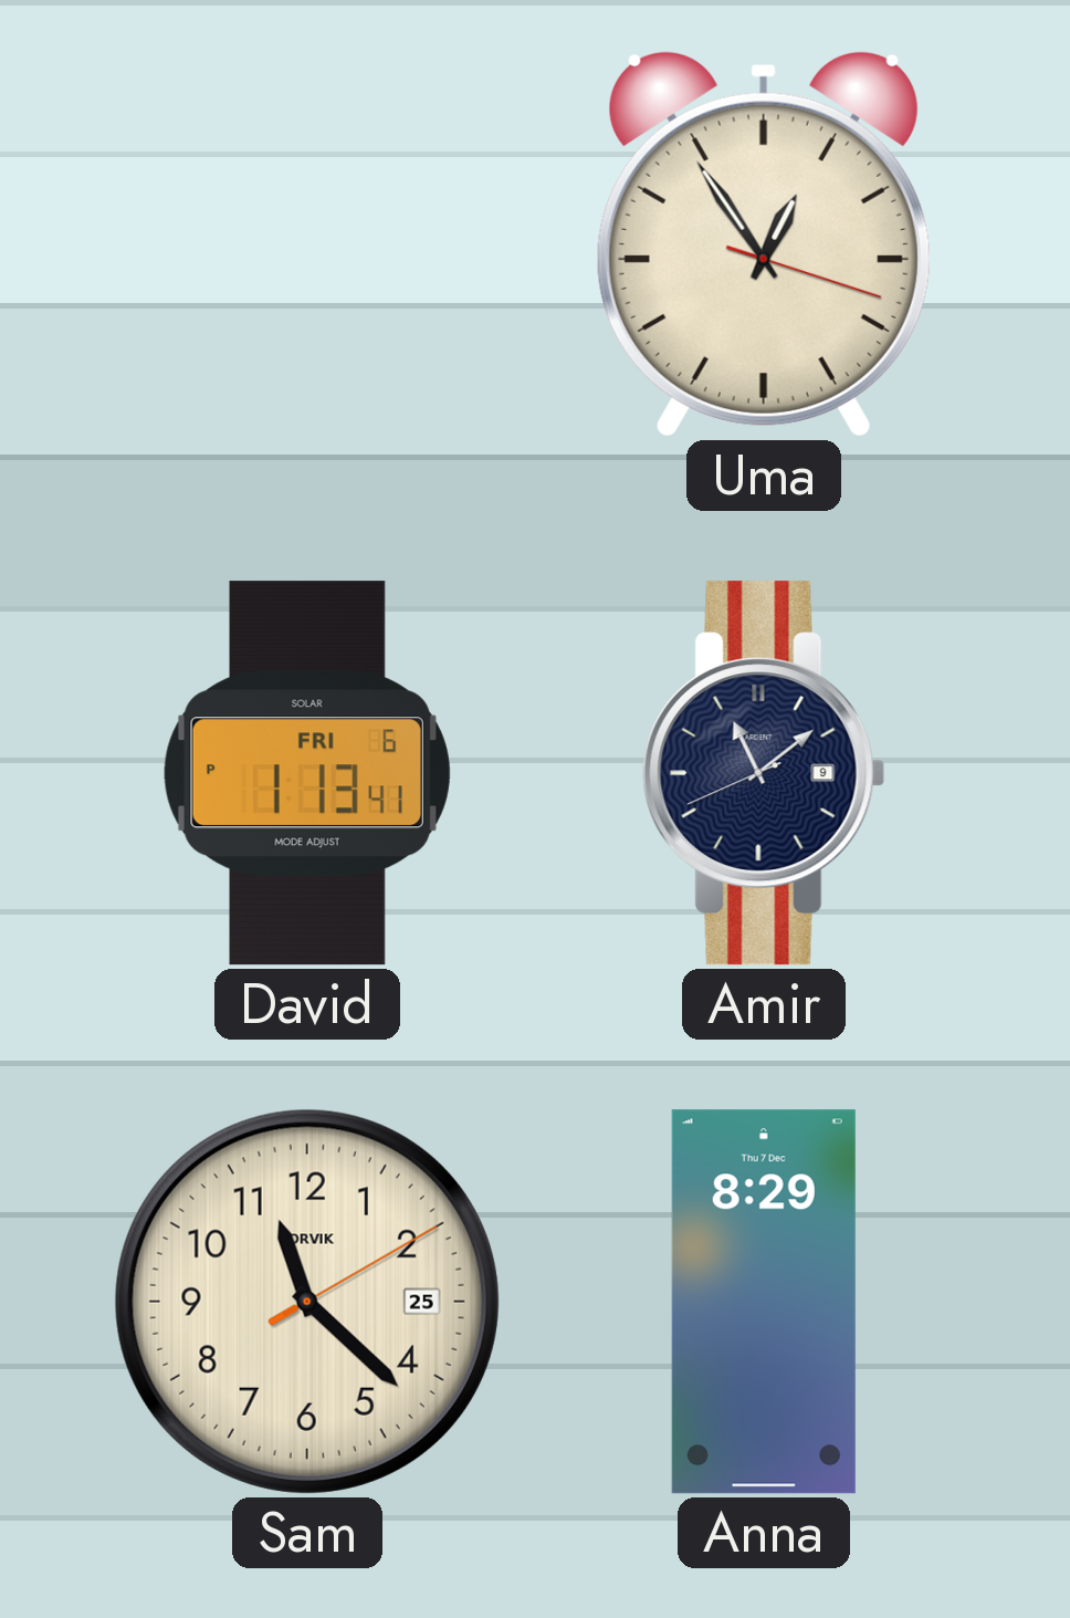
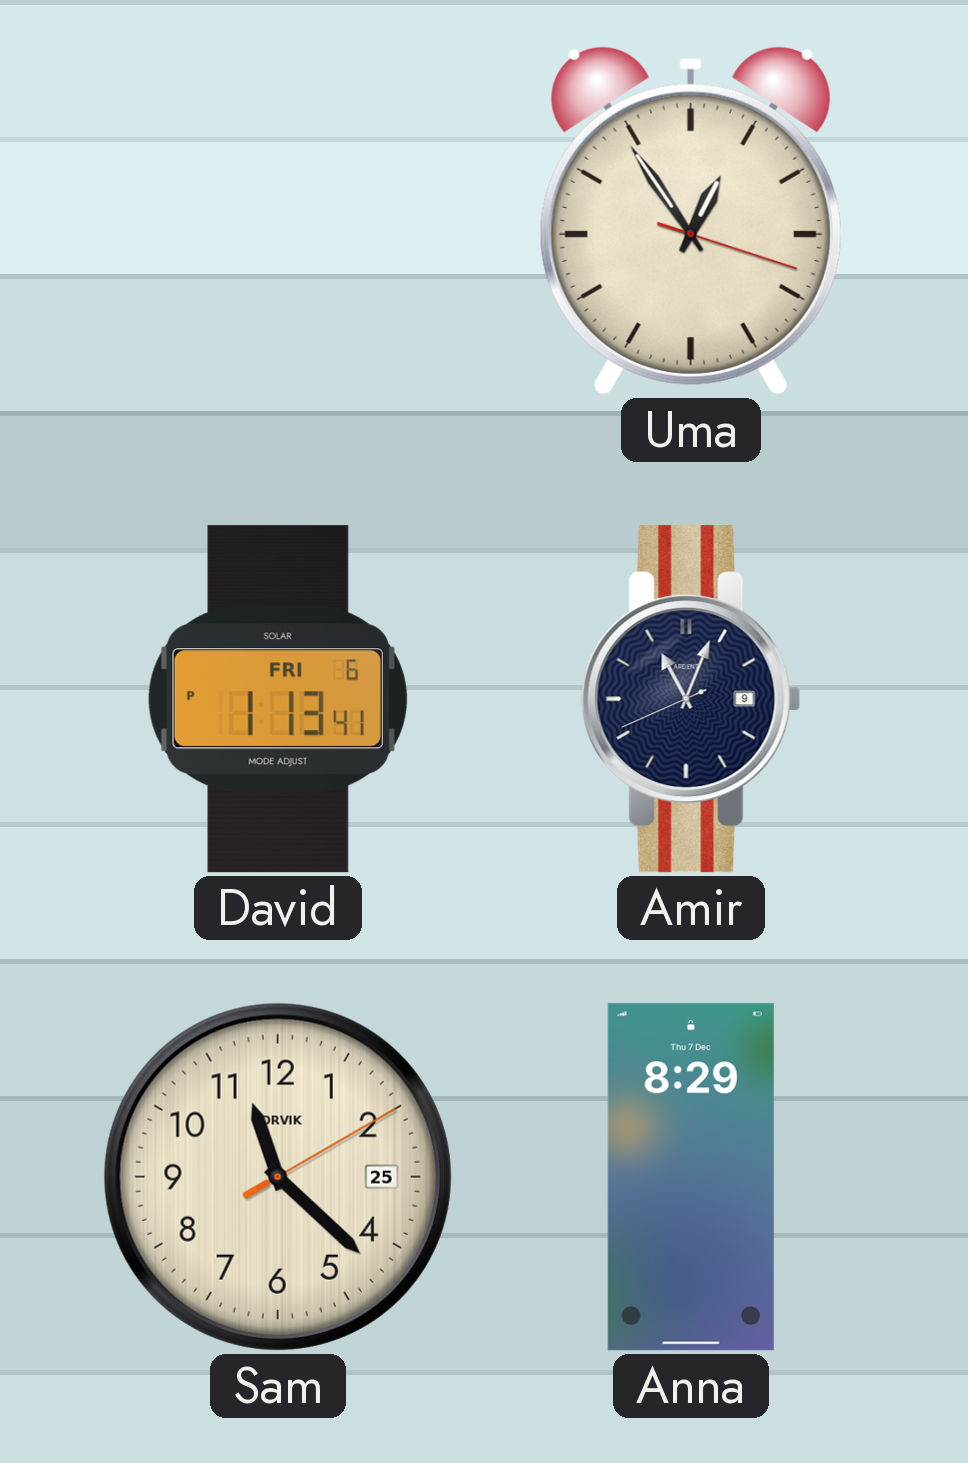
Amir: 11:08 -> 11:03
